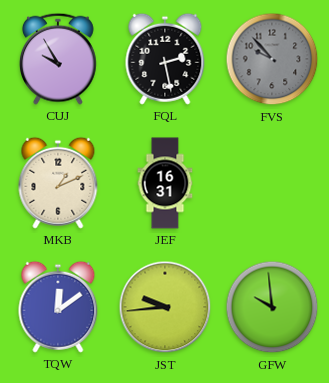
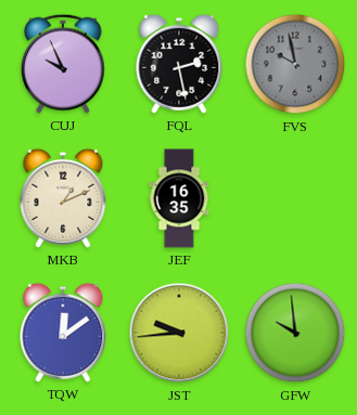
CUJ: 9:55 -> 9:56
FVS: 9:53 -> 9:58
JEF: 16:31 -> 16:35
